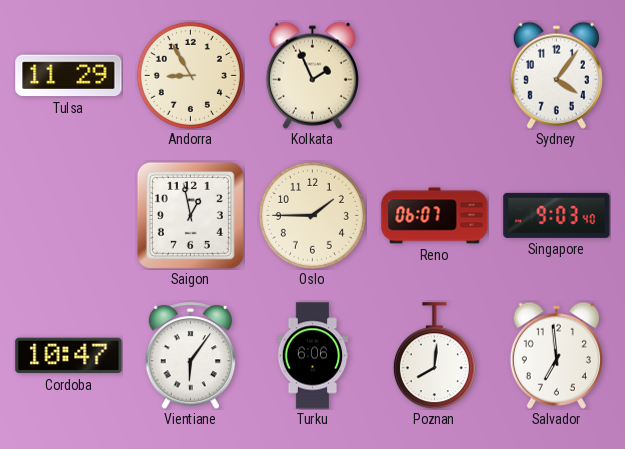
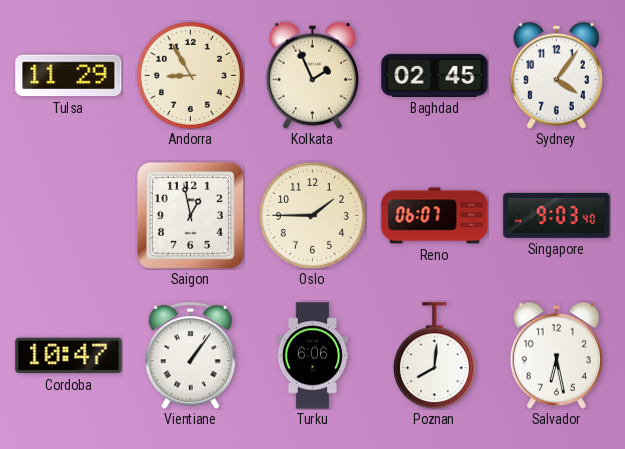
Baghdad: none -> 02:45
Vientiane: 6:06 -> 1:06
Salvador: 6:59 -> 6:28
